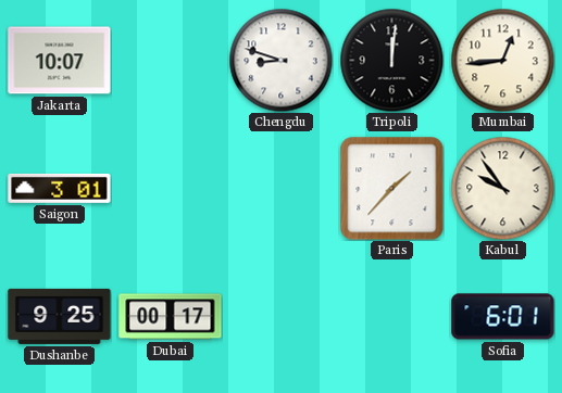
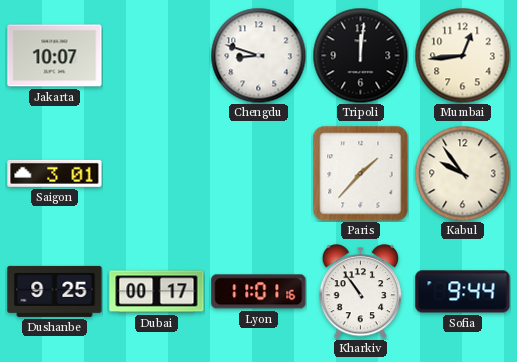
Lyon: none -> 11:01
Kharkiv: none -> 10:54
Sofia: 6:01 -> 9:44
